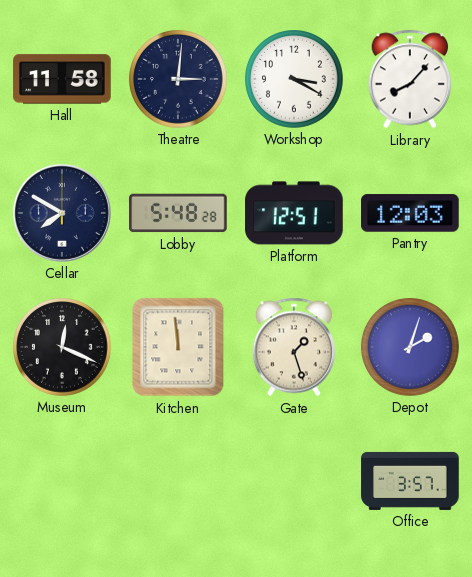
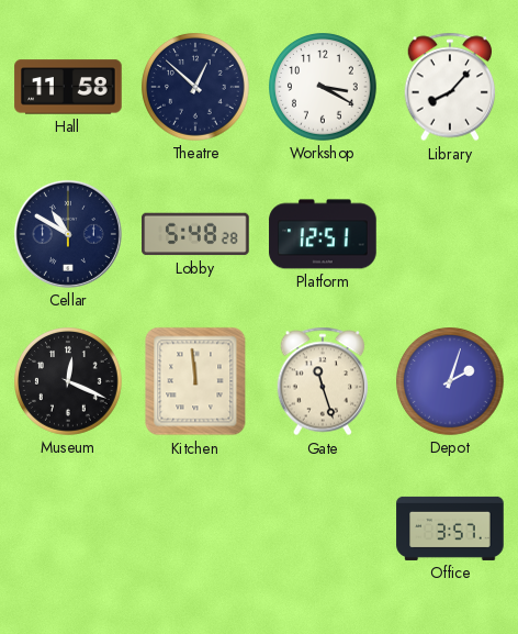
Theatre: 3:01 -> 12:52
Cellar: 7:50 -> 10:50
Pantry: 12:03 -> none
Gate: 1:27 -> 11:27
